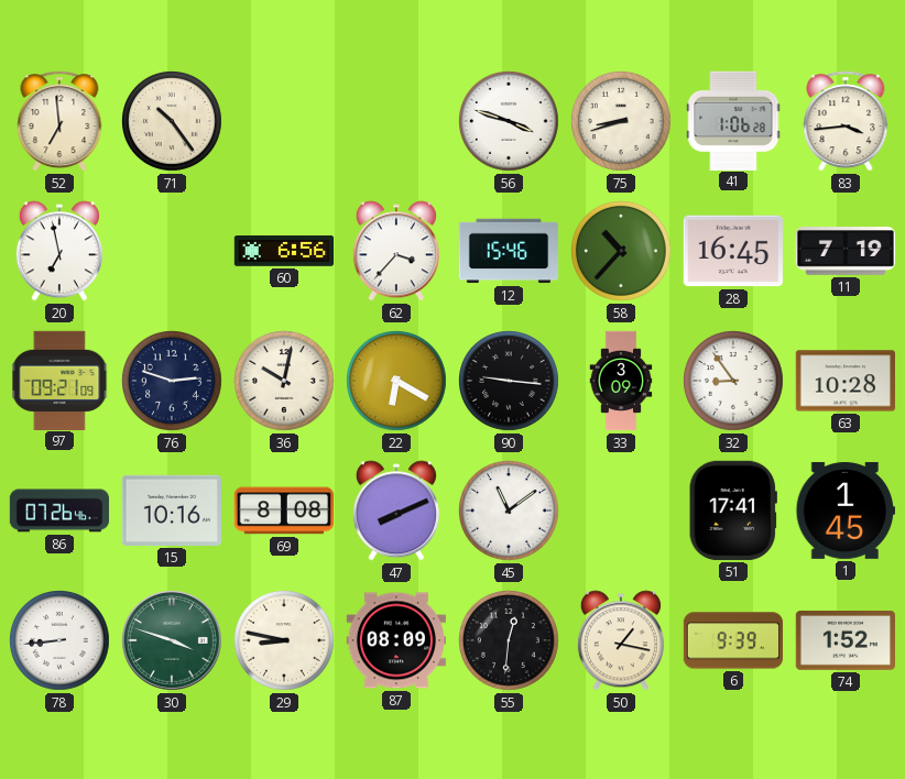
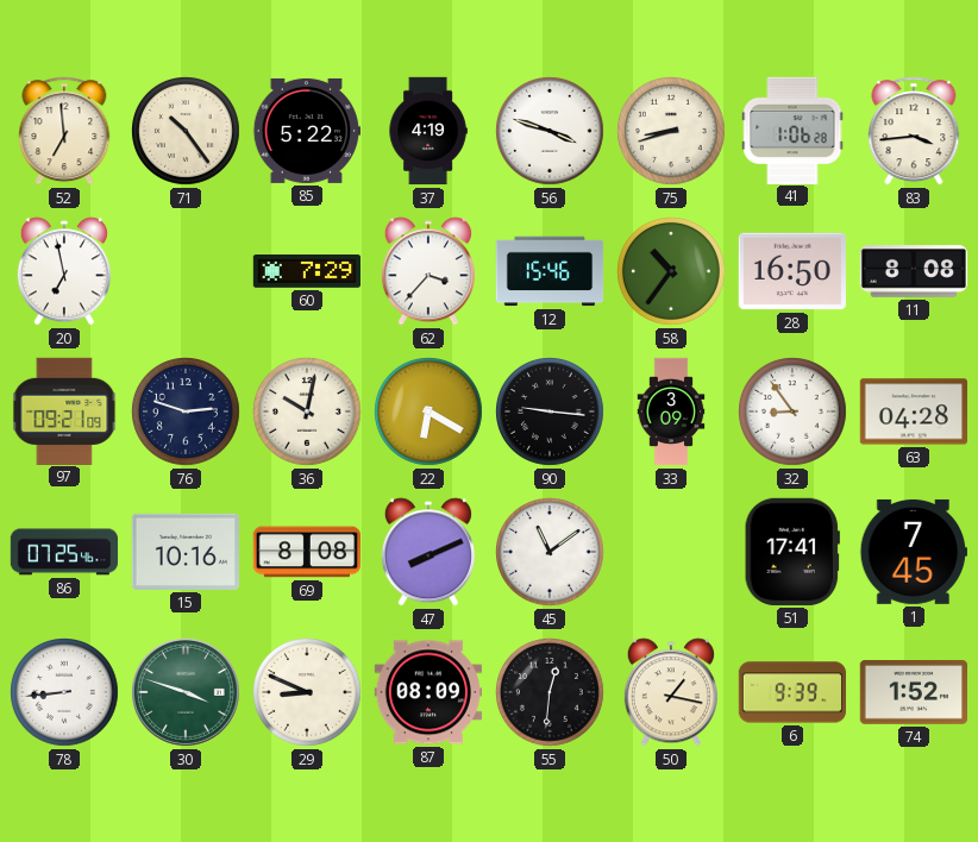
85: none -> 5:22
37: none -> 4:19
60: 6:56 -> 7:29
58: 10:37 -> 10:36
28: 16:45 -> 16:50
11: 7:19 -> 8:08
63: 10:28 -> 04:28
86: 07:26 -> 07:25
1: 1:45 -> 7:45
29: 8:47 -> 8:49
